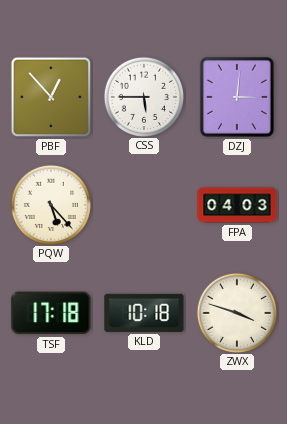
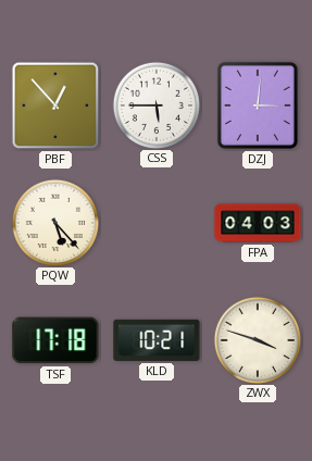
KLD: 10:18 -> 10:21
